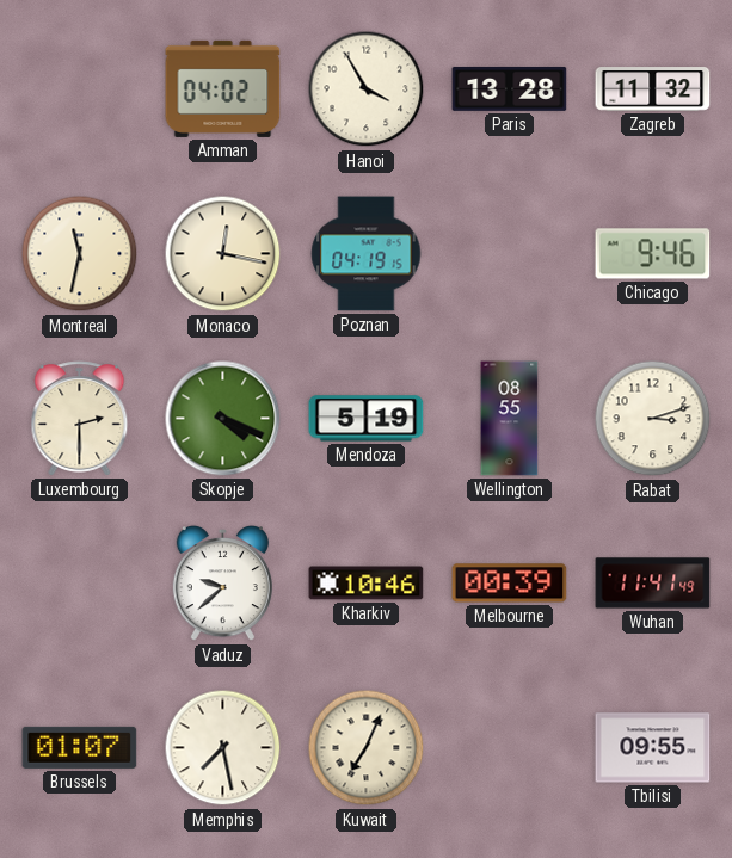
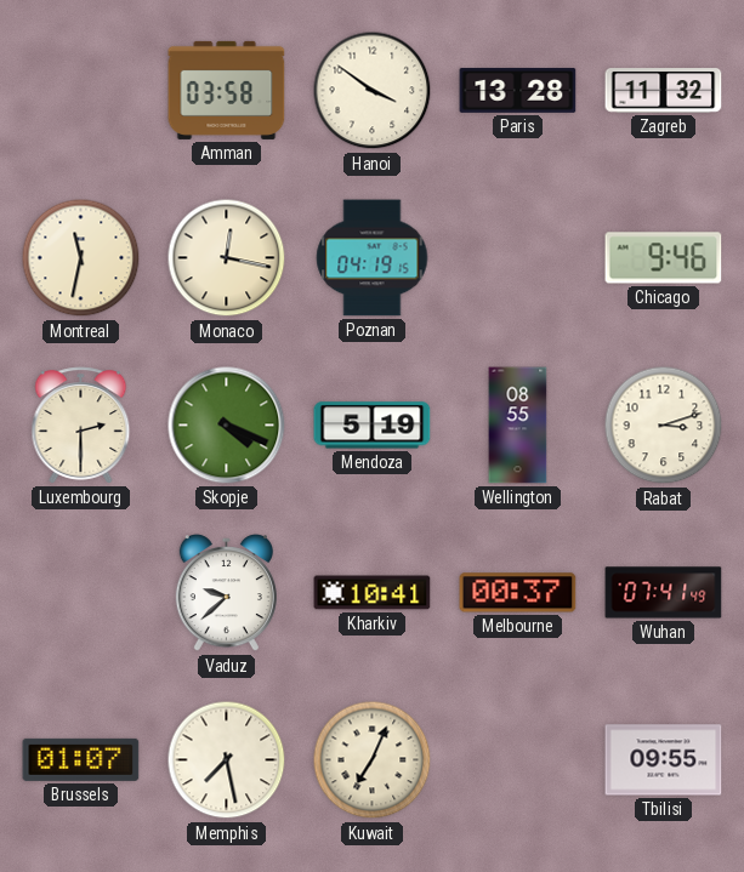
Amman: 04:02 -> 03:58
Hanoi: 3:55 -> 3:51
Kharkiv: 10:46 -> 10:41
Melbourne: 00:39 -> 00:37
Wuhan: 11:41 -> 07:41
